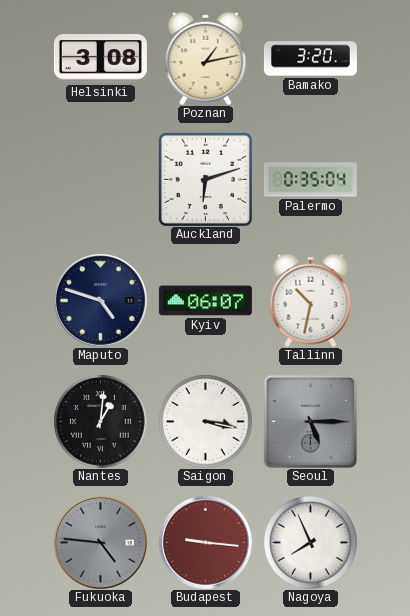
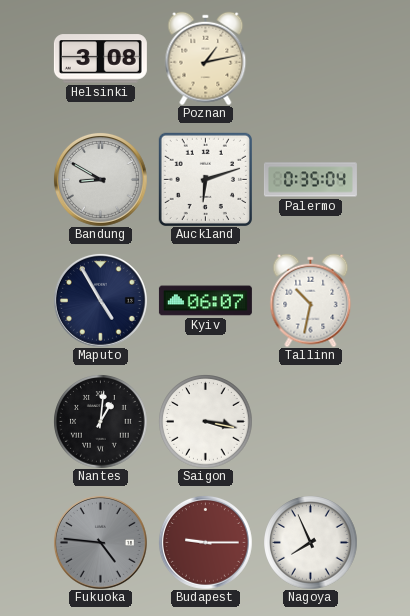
Bamako: 3:20 -> none
Bandung: none -> 8:50
Maputo: 4:48 -> 4:55
Seoul: 5:15 -> none
Budapest: 9:16 -> 9:15
